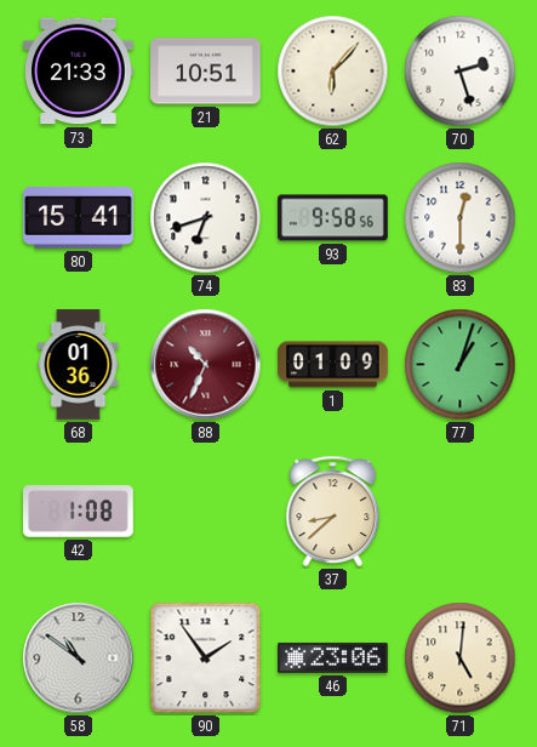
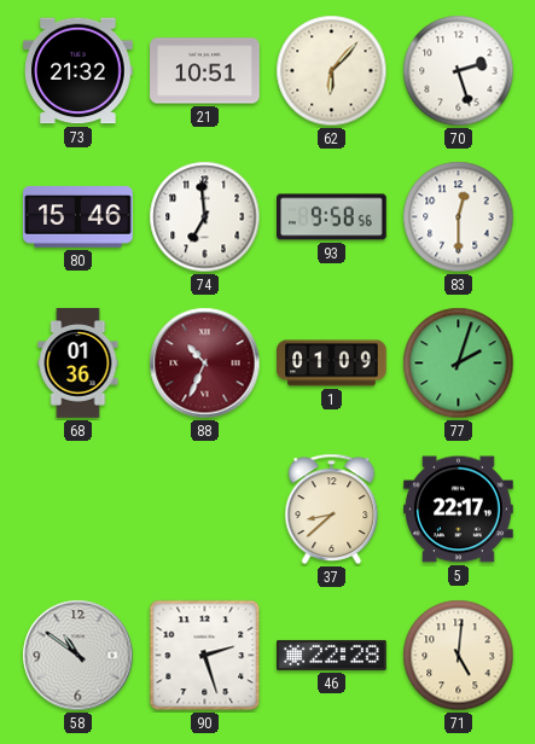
73: 21:33 -> 21:32
80: 15:41 -> 15:46
74: 6:42 -> 6:59
77: 1:03 -> 2:03
42: 1:08 -> none
5: none -> 22:17
90: 1:54 -> 2:27
46: 23:06 -> 22:28
